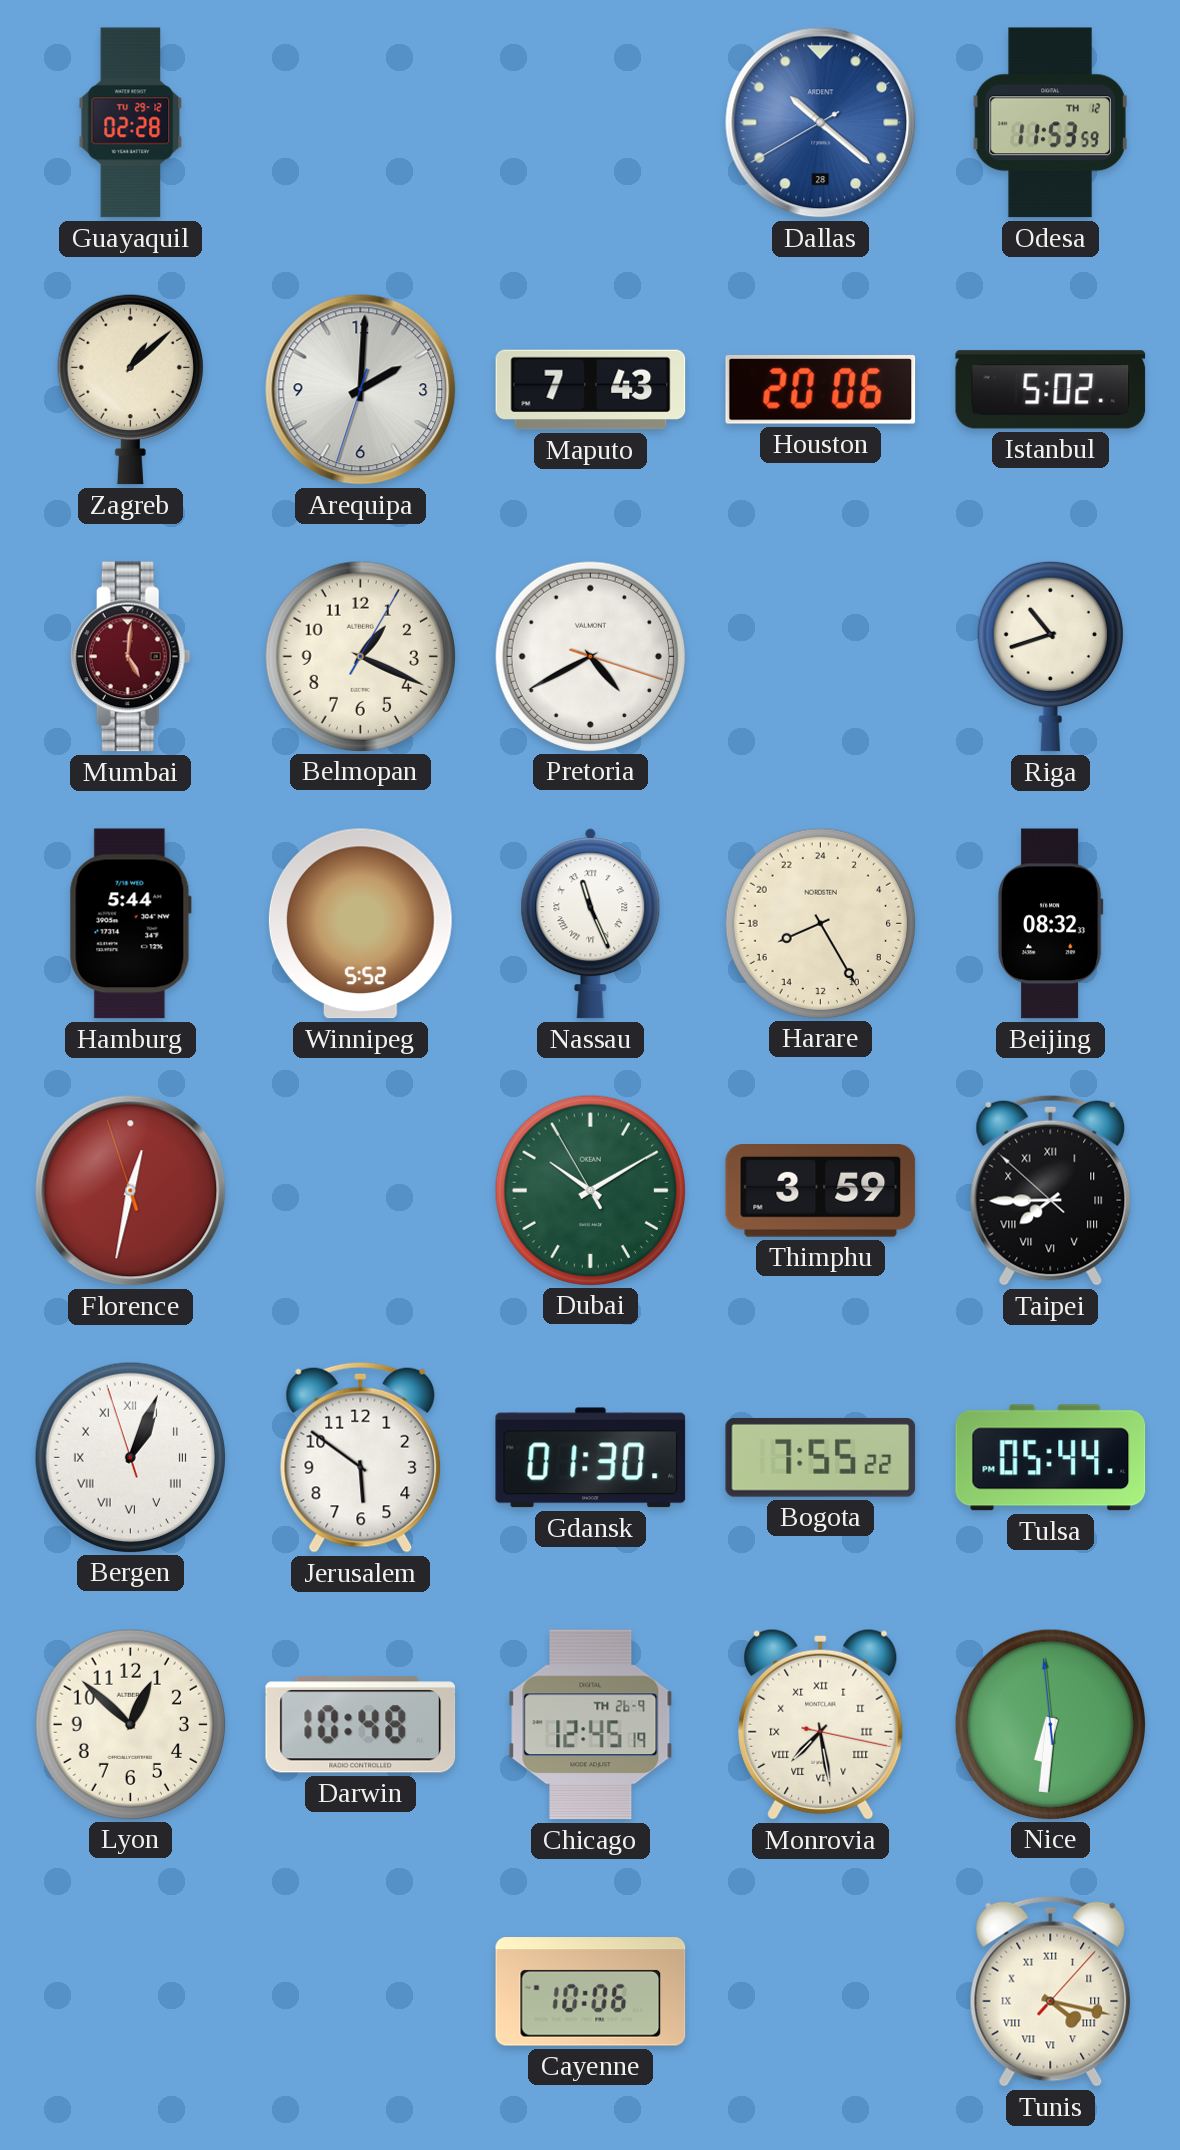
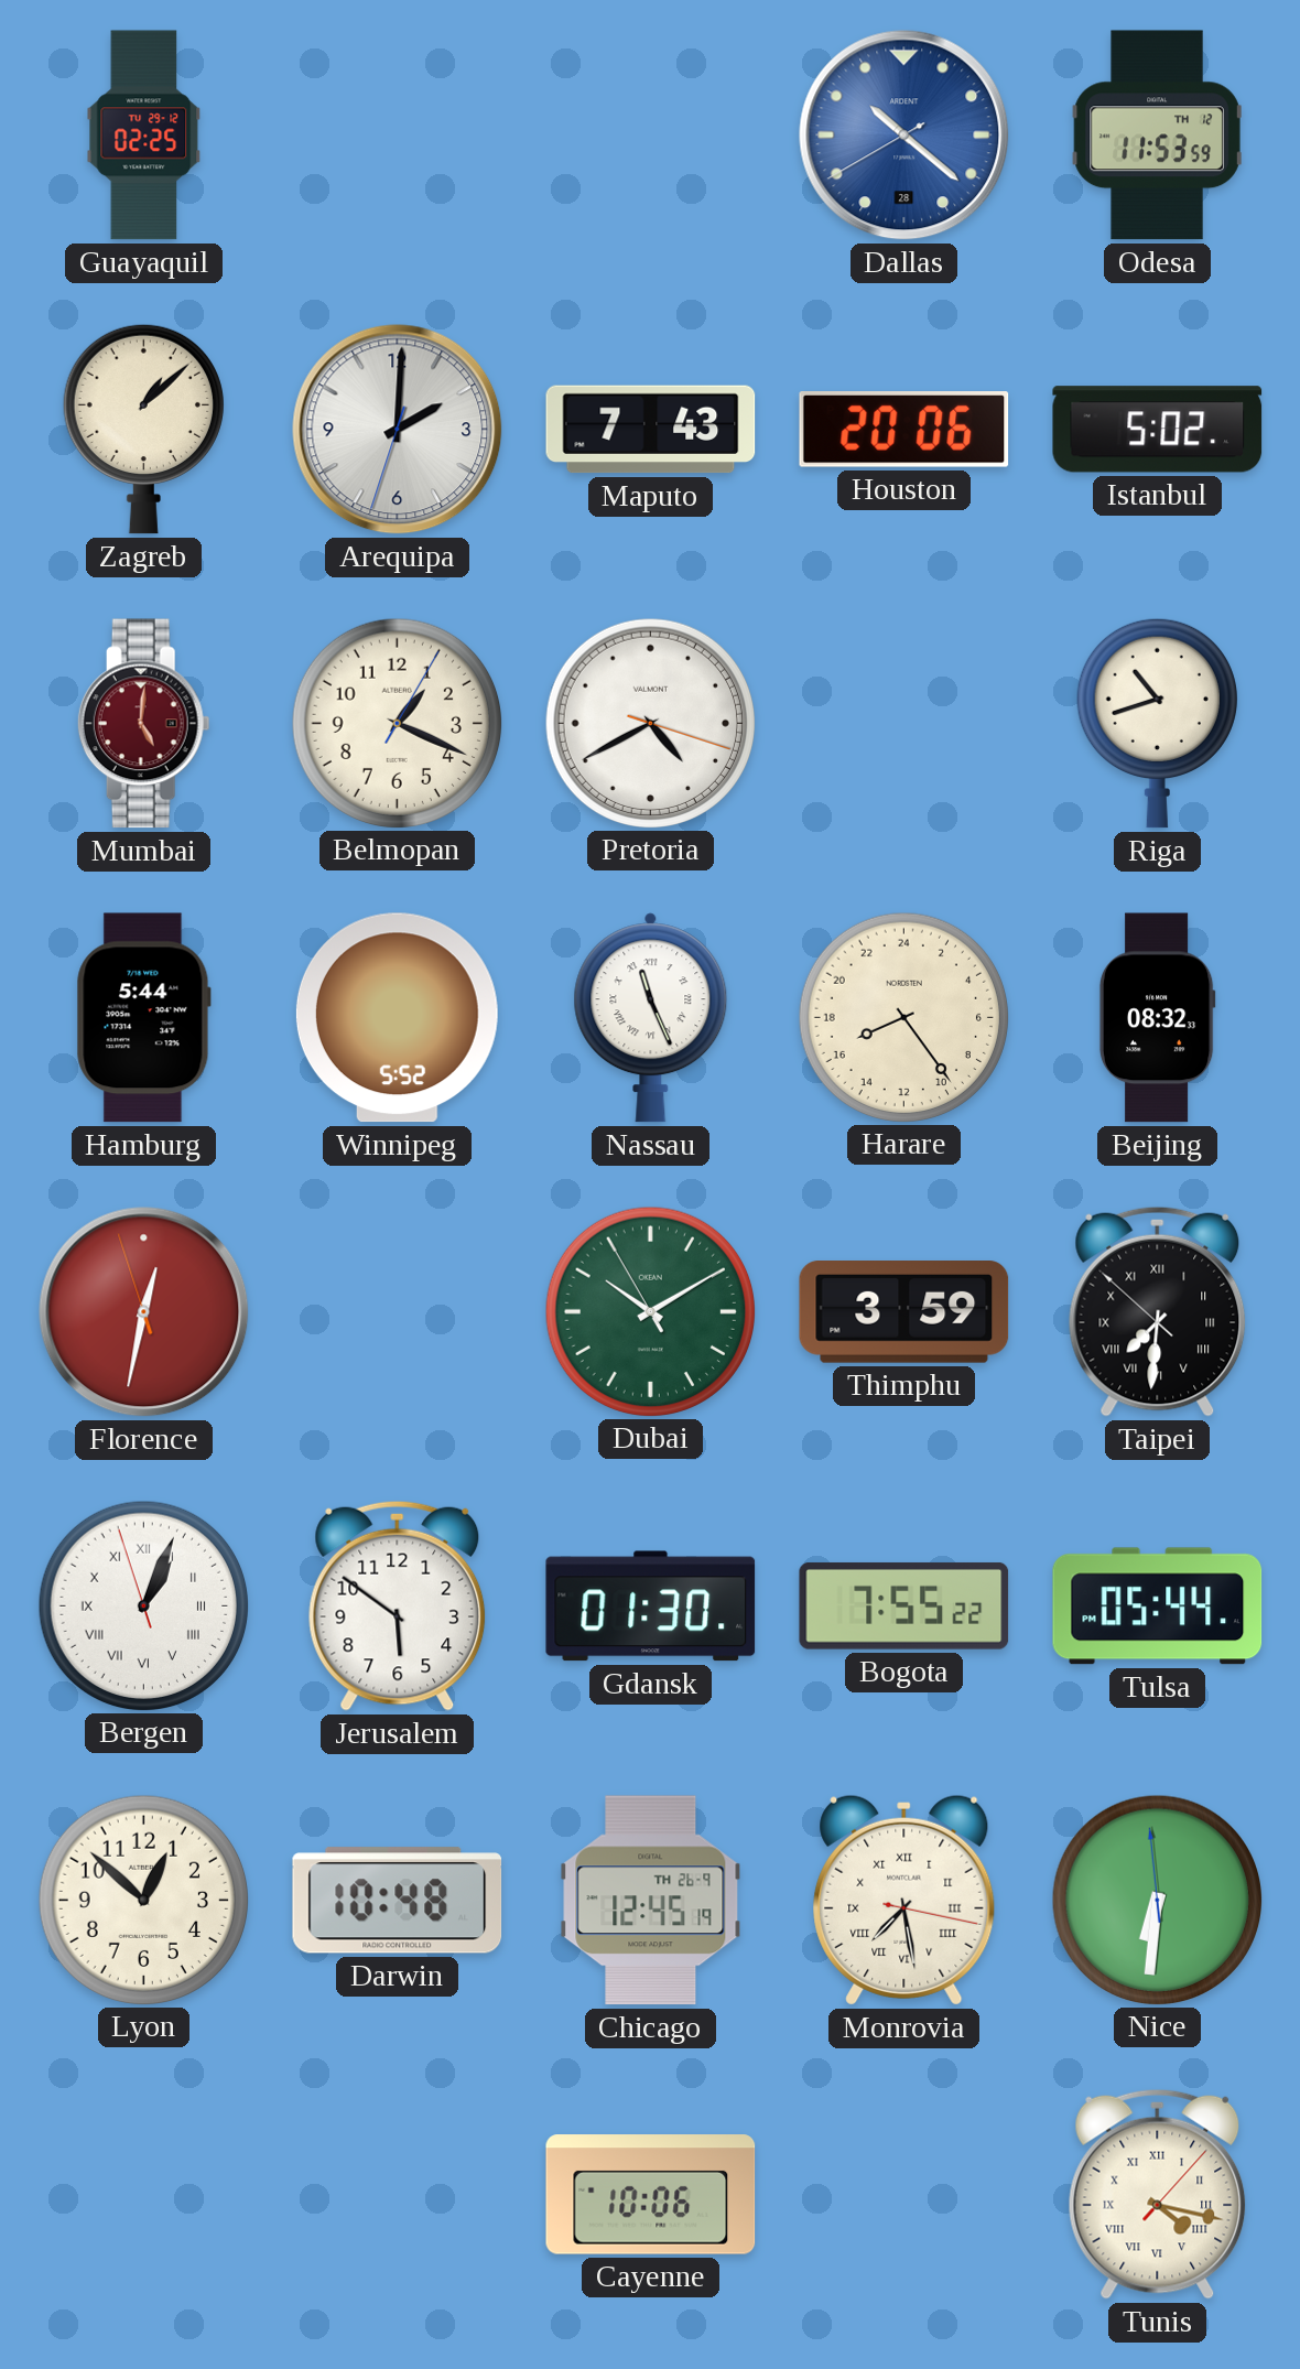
Guayaquil: 02:28 -> 02:25
Harare: 16:25 -> 16:24
Taipei: 7:44 -> 7:30
